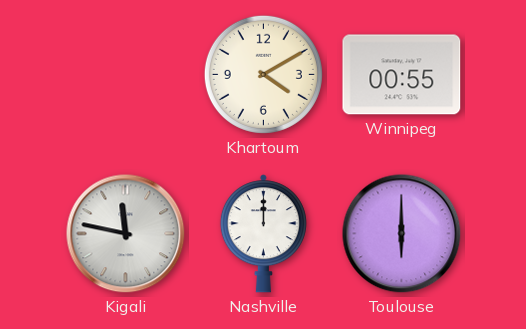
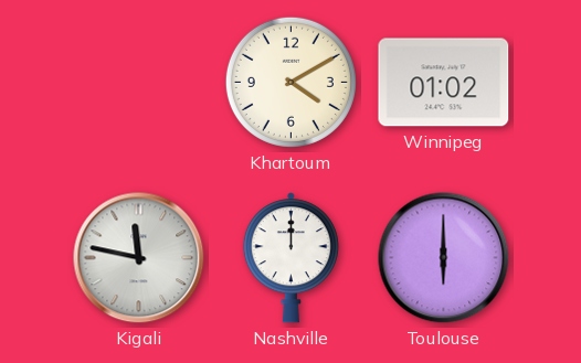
Winnipeg: 00:55 -> 01:02
